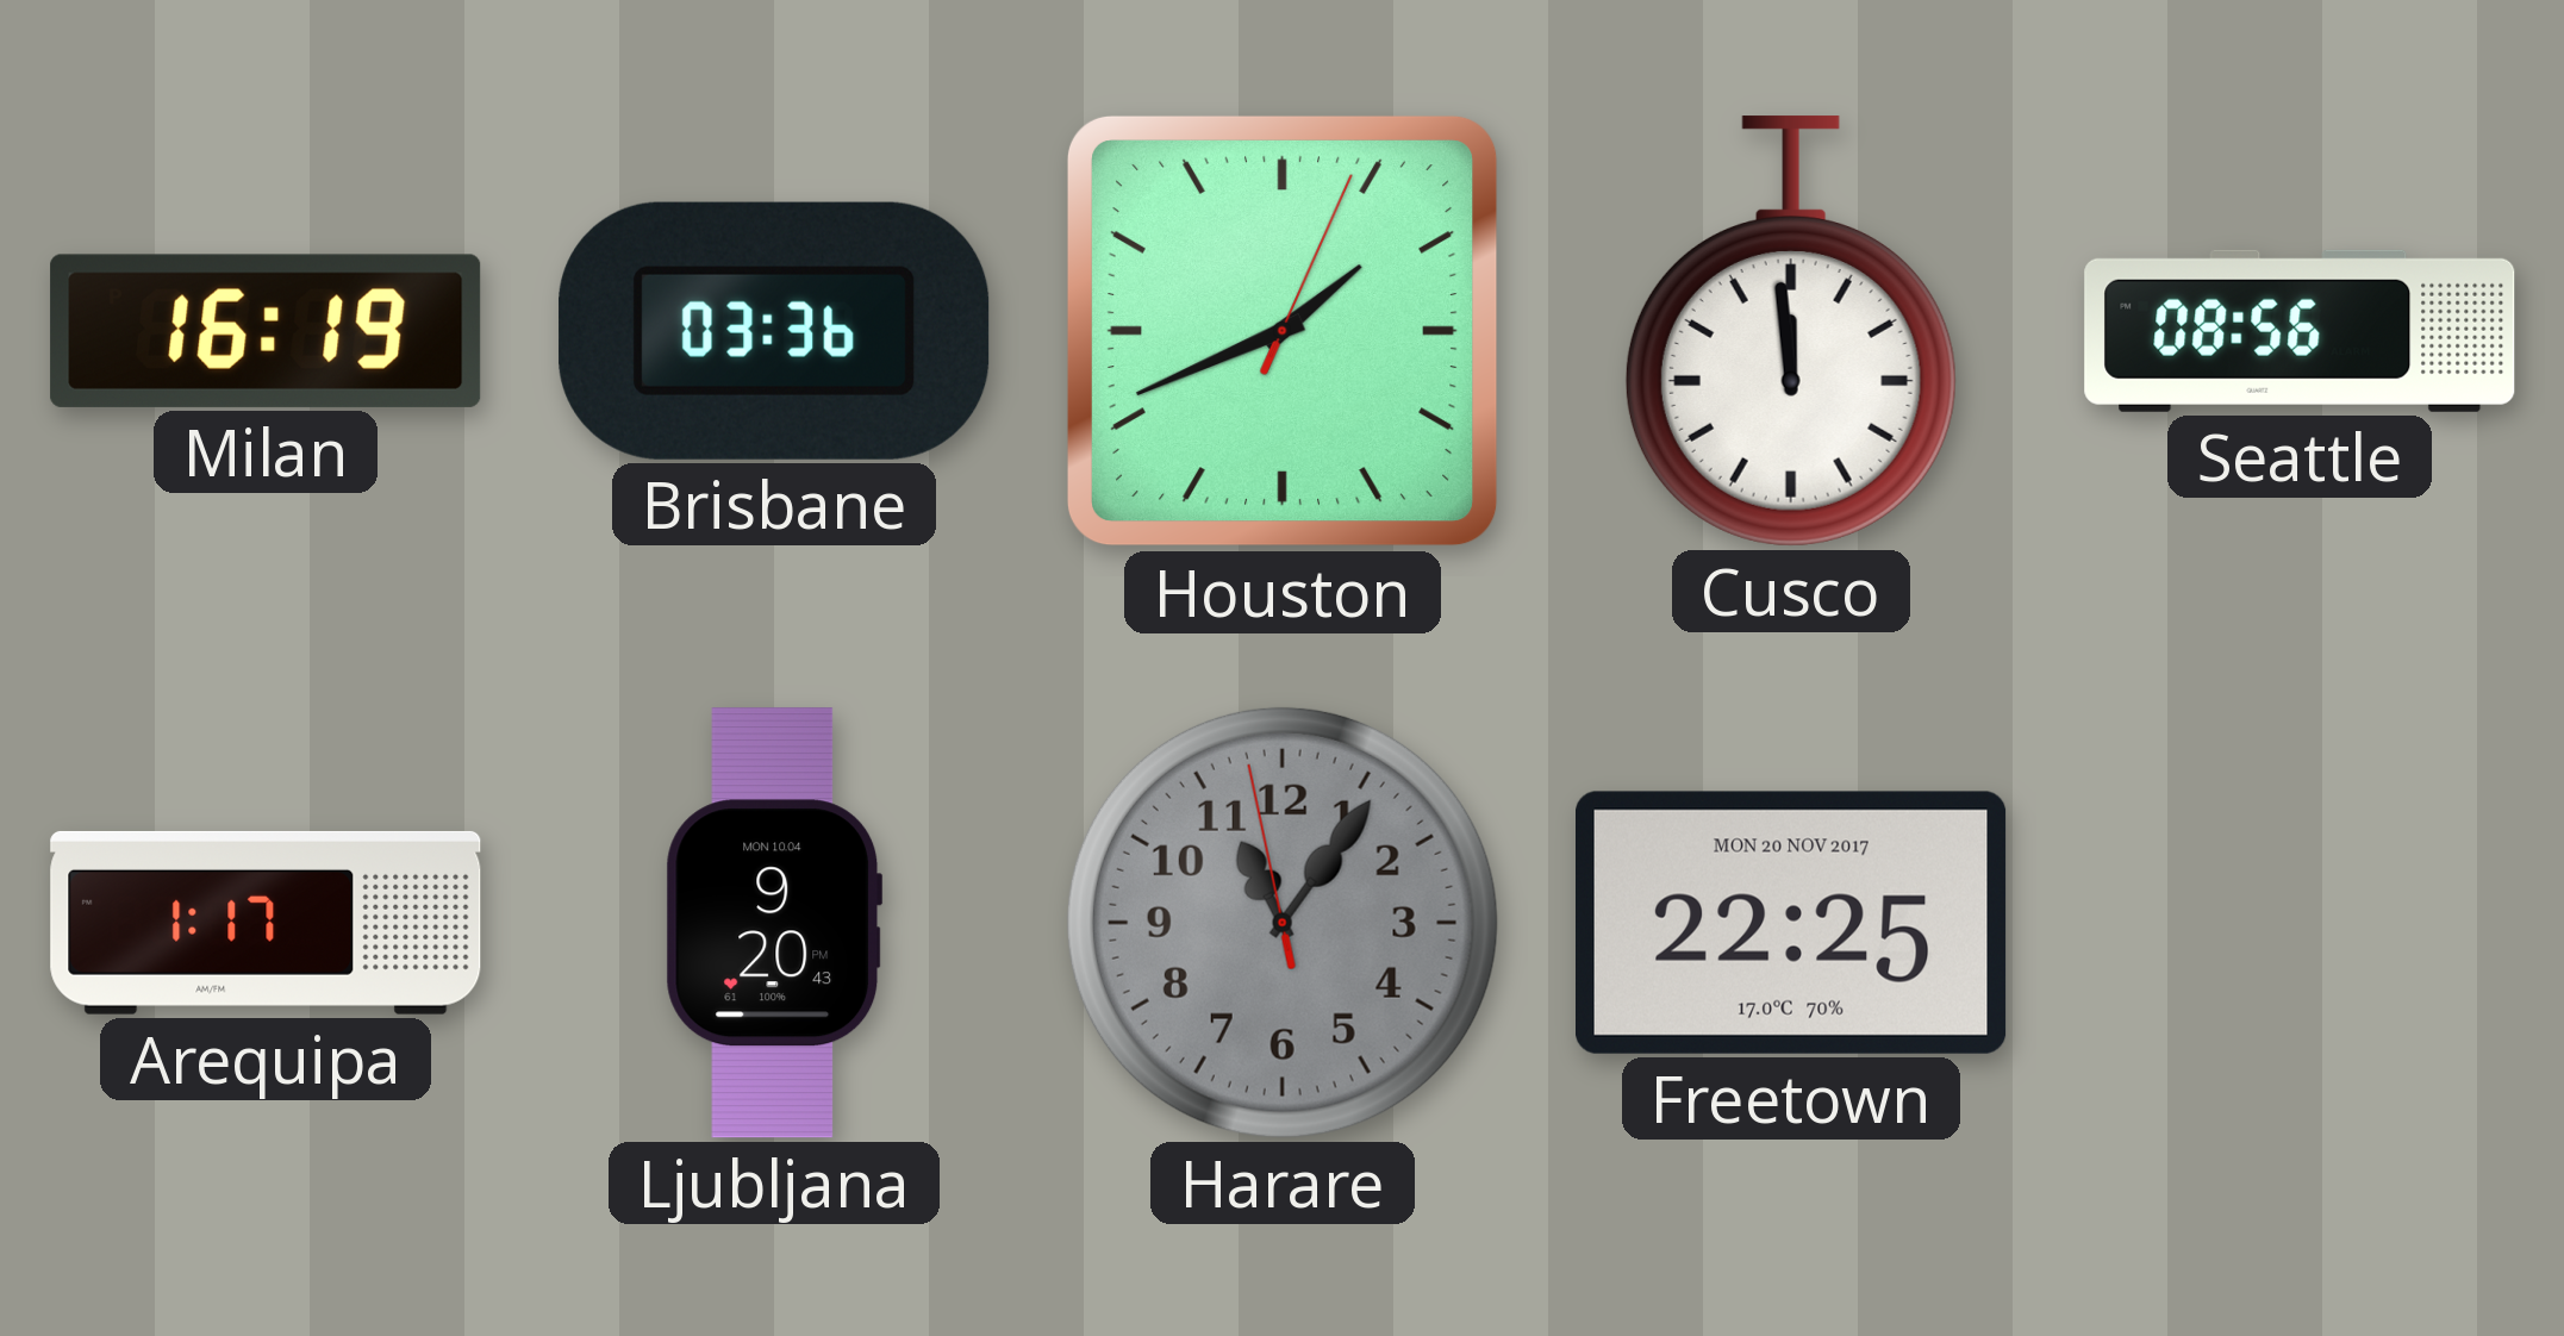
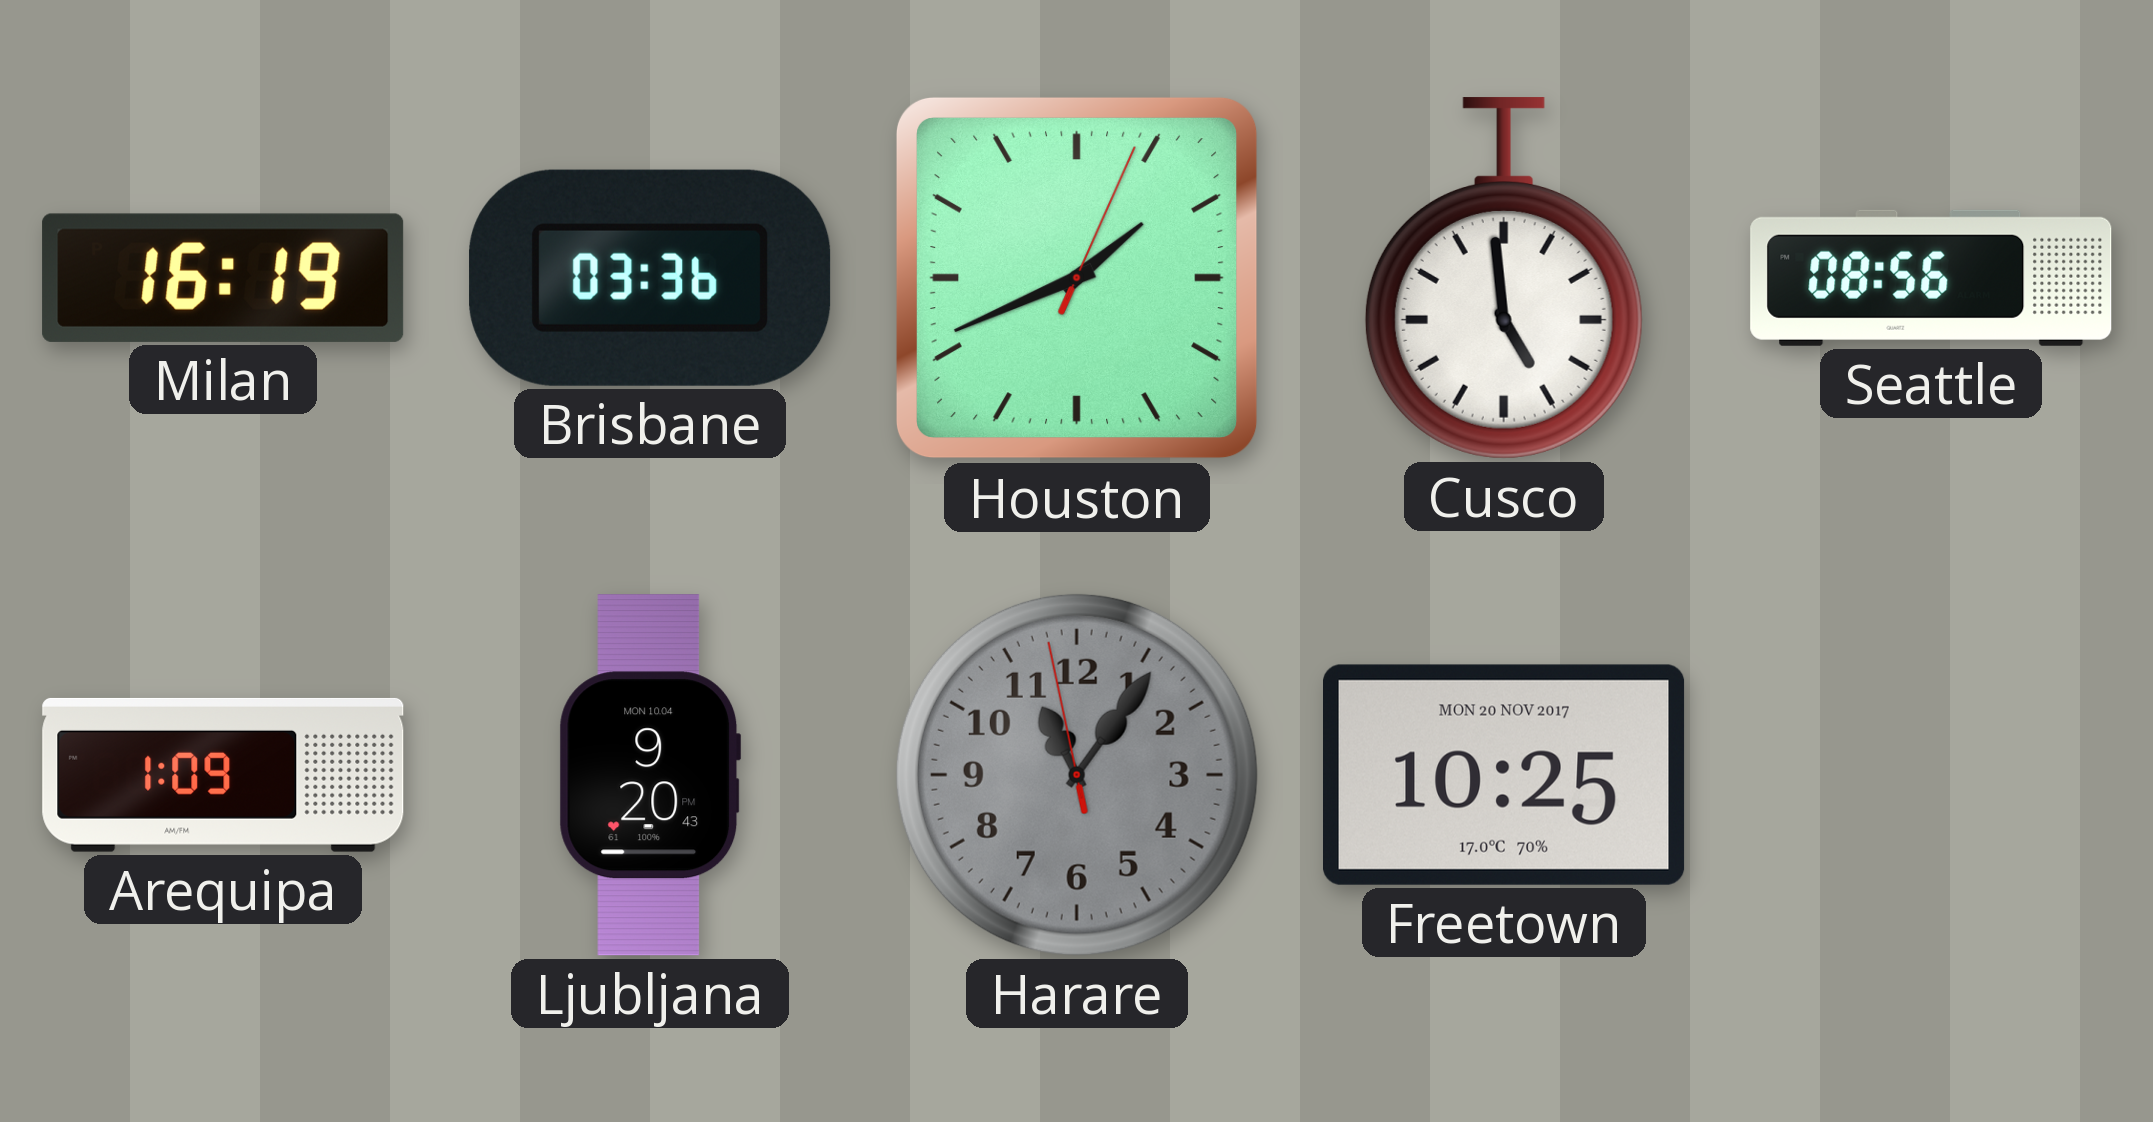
Cusco: 11:59 -> 4:59
Arequipa: 1:17 -> 1:09
Freetown: 22:25 -> 10:25
